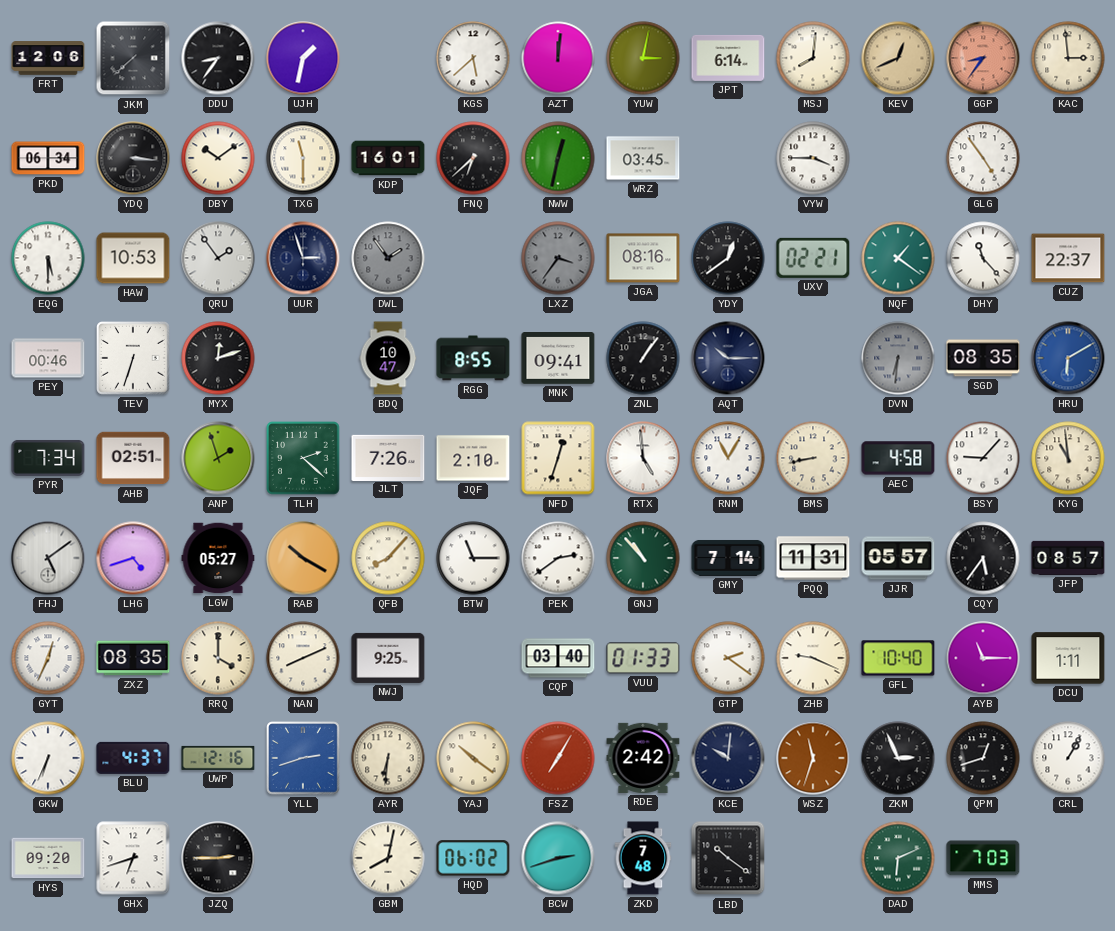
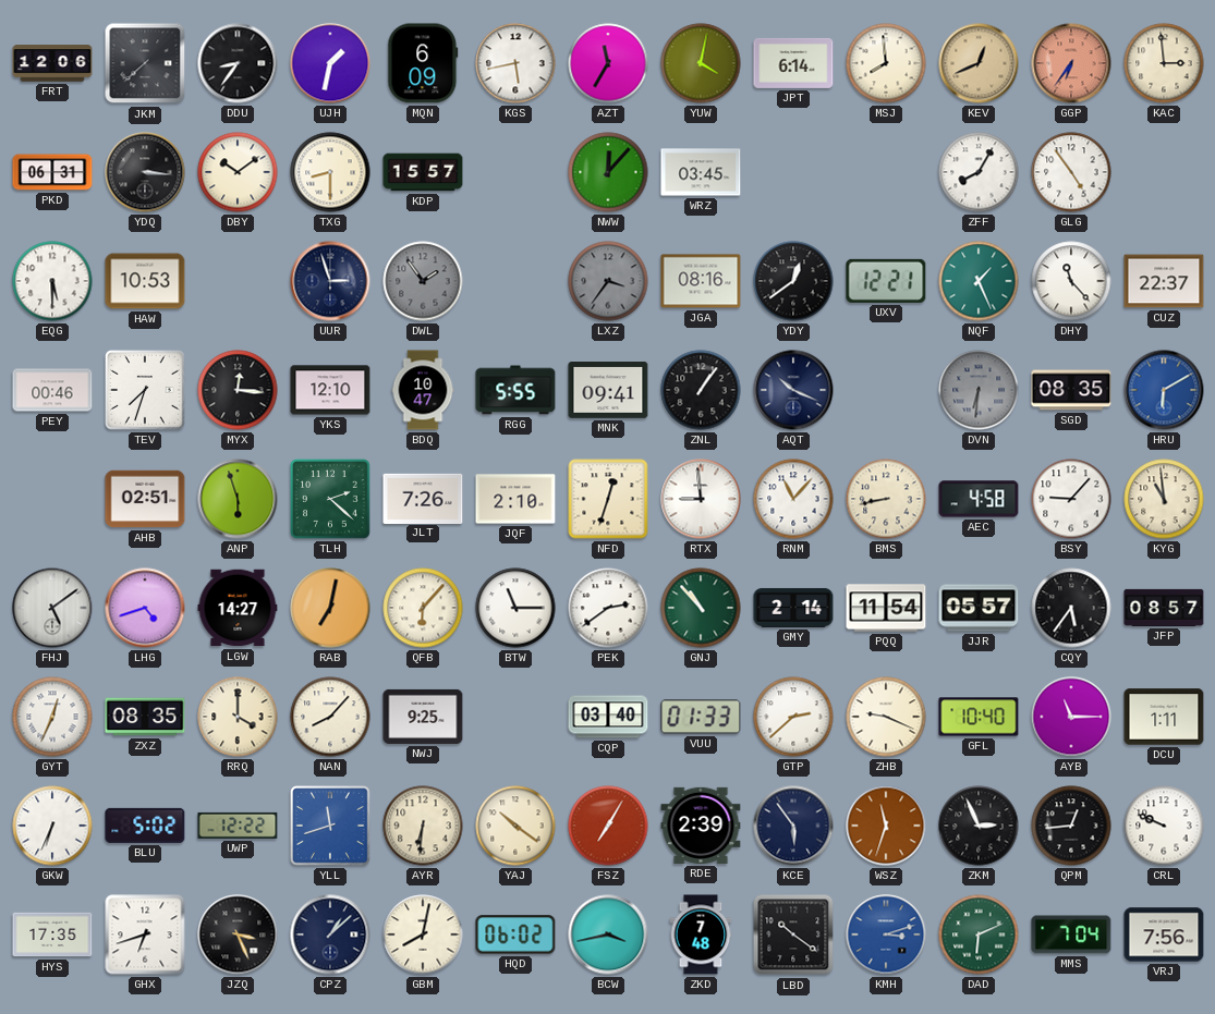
MQN: none -> 6:09
KGS: 5:38 -> 5:43
AZT: 12:01 -> 11:35
YUW: 3:02 -> 4:02
MSJ: 8:01 -> 7:59
GGP: 8:36 -> 6:36
PKD: 06:34 -> 06:31
TXG: 11:30 -> 8:30
KDP: 16:01 -> 15:57
FNQ: 6:38 -> none
NWW: 12:32 -> 12:07
VYW: 3:45 -> none
ZFF: none -> 8:05
QRU: 1:54 -> none
UXV: 02:21 -> 12:21
NQF: 1:21 -> 1:26
TEV: 6:33 -> 7:33
MYX: 12:12 -> 12:16
YKS: none -> 12:10
RGG: 8:55 -> 5:55
AQT: 10:15 -> 10:19
PYR: 7:34 -> none
ANP: 1:57 -> 5:57
RTX: 4:59 -> 8:59
RNM: 11:05 -> 11:07
LGW: 05:27 -> 14:27
RAB: 10:20 -> 7:02
QFB: 8:07 -> 6:07
GMY: 7:14 -> 2:14
PQQ: 11:31 -> 11:54
NAN: 8:11 -> 8:07
GTP: 2:21 -> 2:38
BLU: 4:37 -> 5:02
UWP: 12:16 -> 12:22
YLL: 2:42 -> 11:42
RDE: 2:42 -> 2:39
KCE: 10:01 -> 5:54
QPM: 12:42 -> 12:44
CRL: 1:05 -> 9:49
HYS: 09:20 -> 17:35
JZQ: 2:45 -> 3:26
CPZ: none -> 1:08
BCW: 2:42 -> 3:43
KMH: none -> 3:12
MMS: 7:03 -> 7:04
VRJ: none -> 7:56
